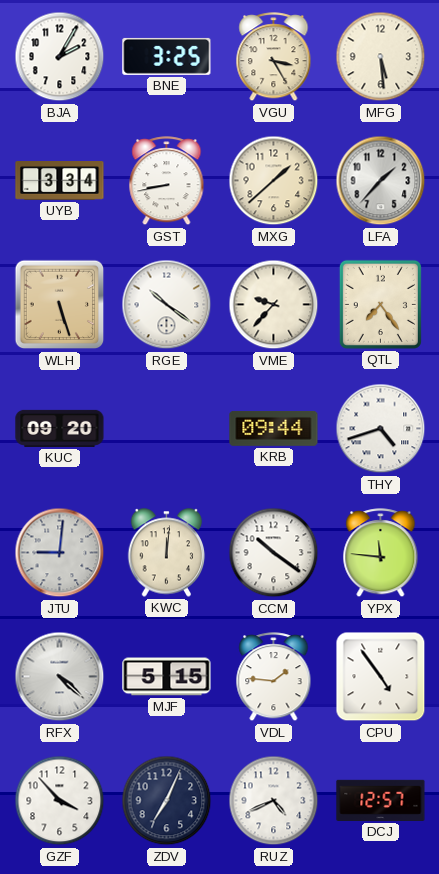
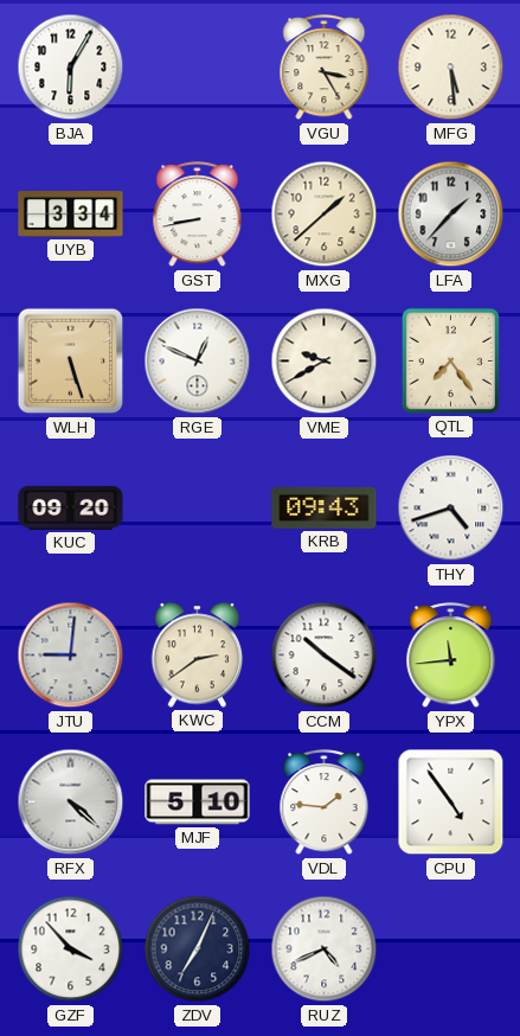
BJA: 2:05 -> 6:05
BNE: 3:25 -> none
RGE: 10:21 -> 12:49
VME: 9:37 -> 9:40
KRB: 09:44 -> 09:43
KWC: 12:01 -> 2:39
YPX: 11:46 -> 11:44
MJF: 5:15 -> 5:10
DCJ: 12:57 -> none
